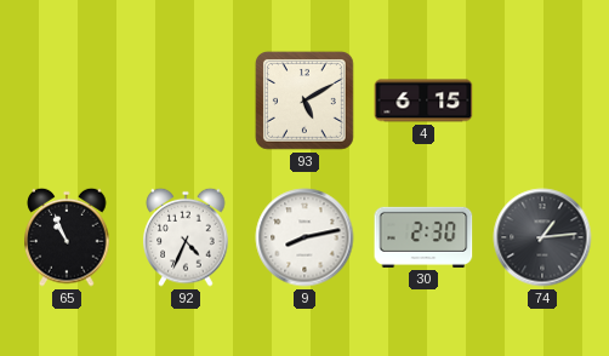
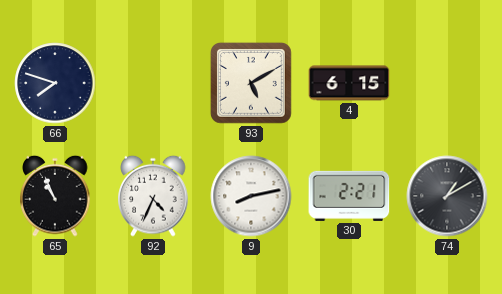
66: none -> 7:48
30: 2:30 -> 2:21
74: 1:14 -> 1:10
